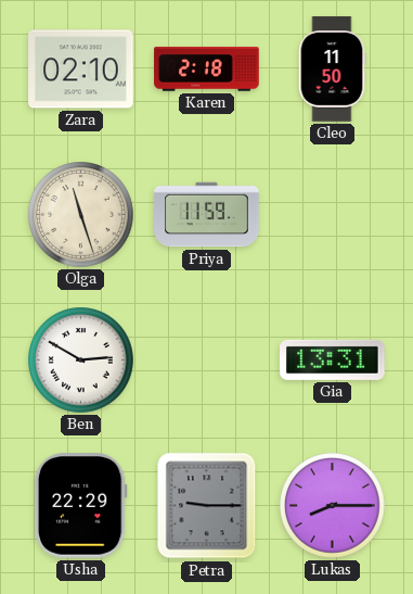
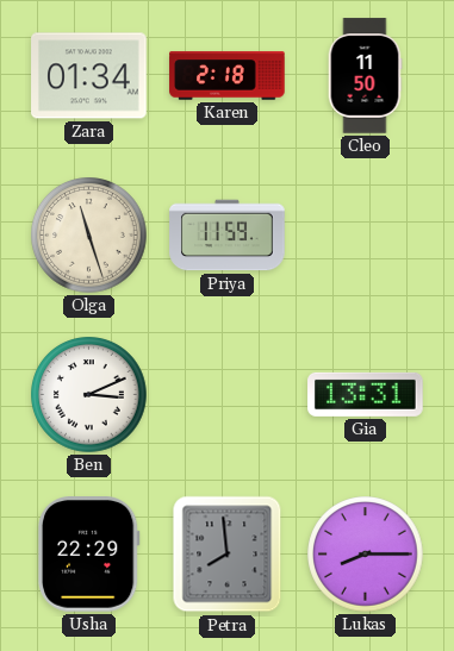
Zara: 02:10 -> 01:34
Ben: 2:50 -> 3:11
Petra: 9:15 -> 7:59
